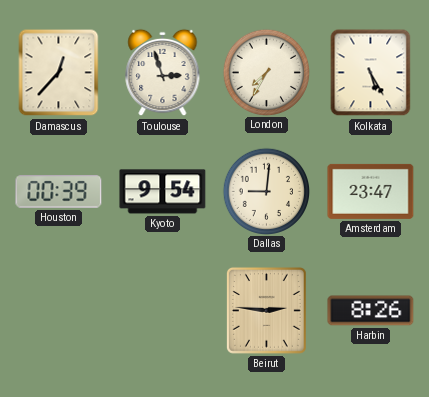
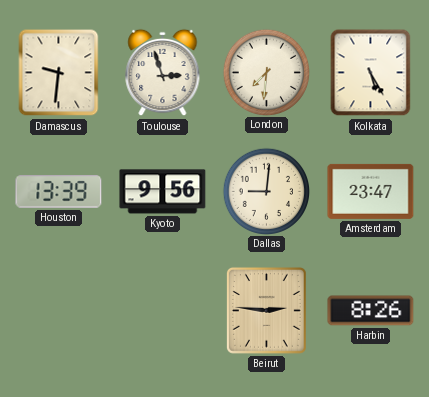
Damascus: 12:37 -> 9:31
London: 7:35 -> 7:31
Houston: 00:39 -> 13:39
Kyoto: 9:54 -> 9:56
